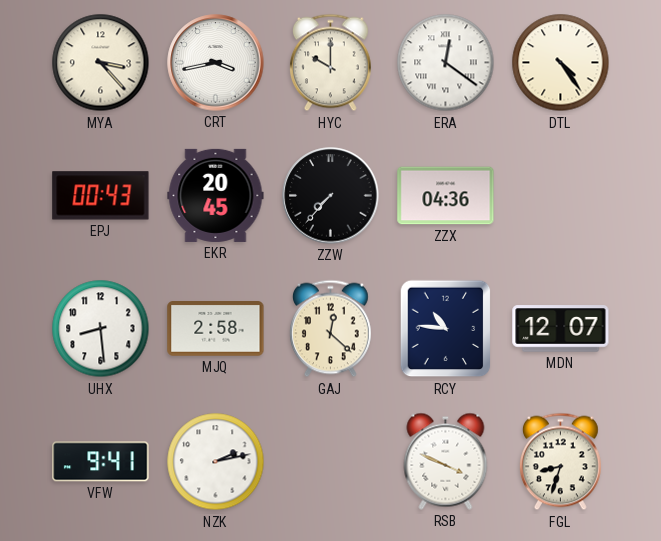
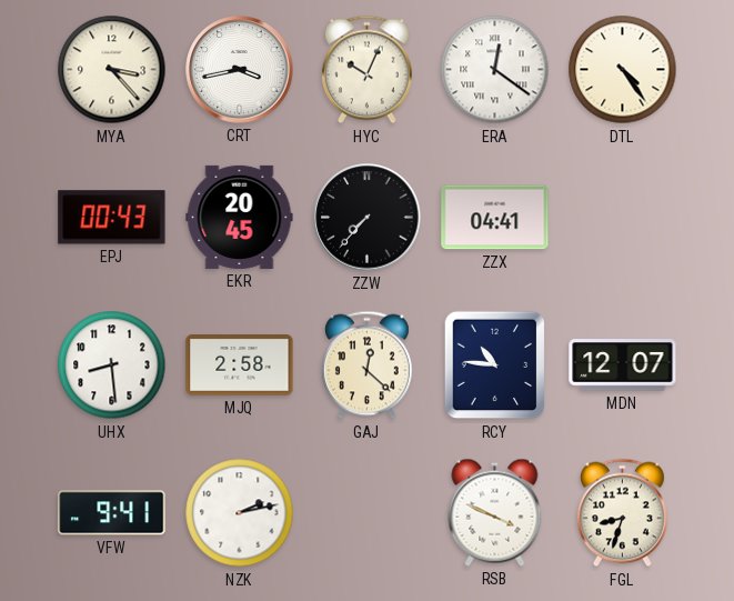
HYC: 10:00 -> 10:04
ZZX: 04:36 -> 04:41
